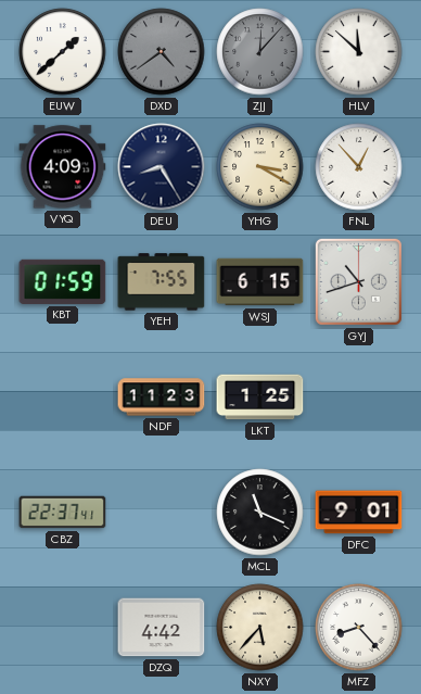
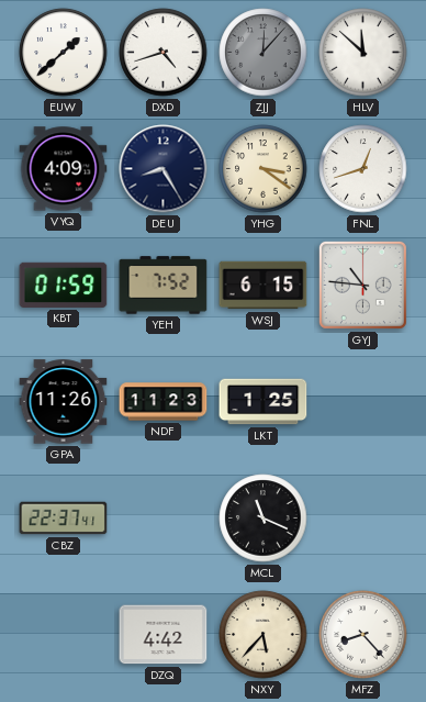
DXD: 4:39 -> 4:42
DXD dial: grey -> white
YHG: 3:20 -> 3:21
FNL: 12:53 -> 12:42
YEH: 7:55 -> 7:52
GYJ: 10:42 -> 10:46
GPA: none -> 11:26
DFC: 9:01 -> none
